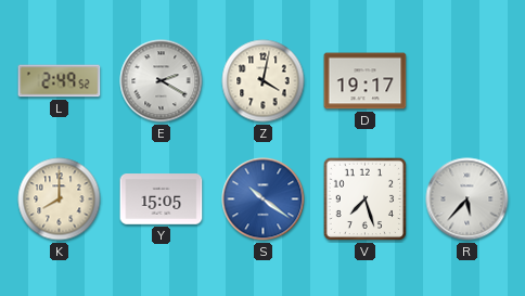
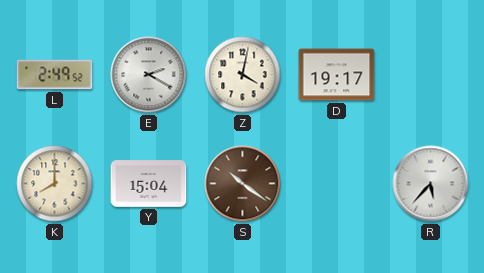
Y: 15:05 -> 15:04
S dial: blue -> brown
V: 7:27 -> none
